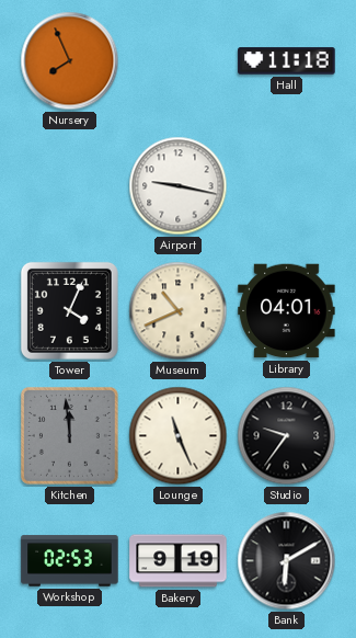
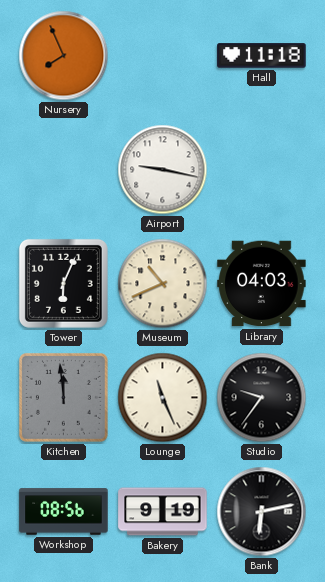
Tower: 4:04 -> 6:04
Library: 04:01 -> 04:03
Workshop: 02:53 -> 08:56
Bank: 6:10 -> 6:13
